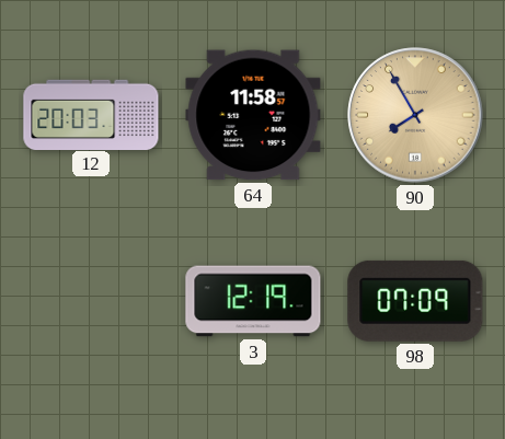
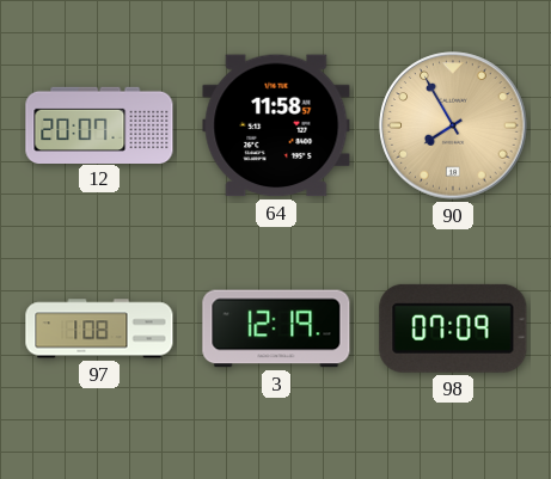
12: 20:03 -> 20:07
97: none -> 1:08
